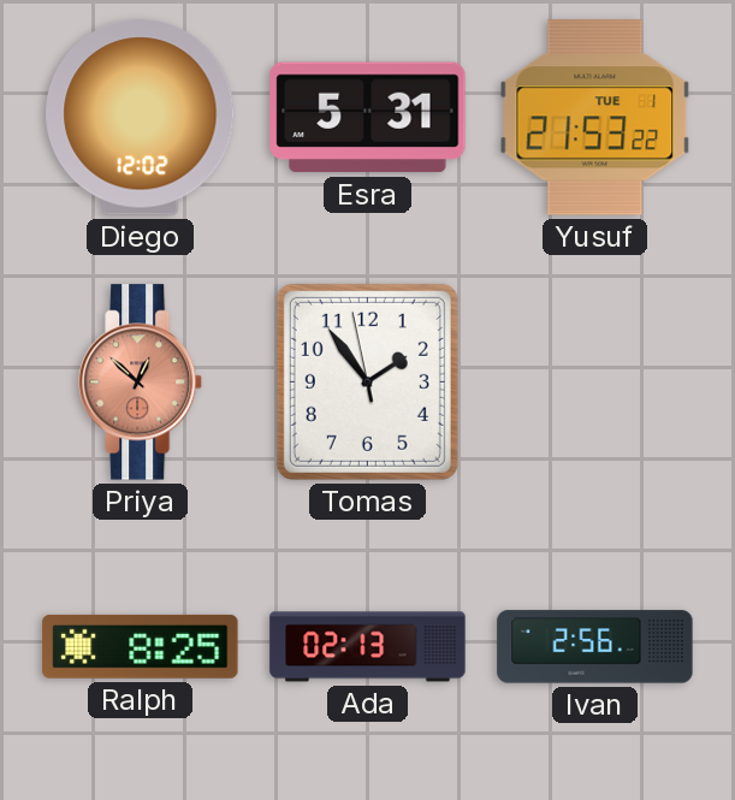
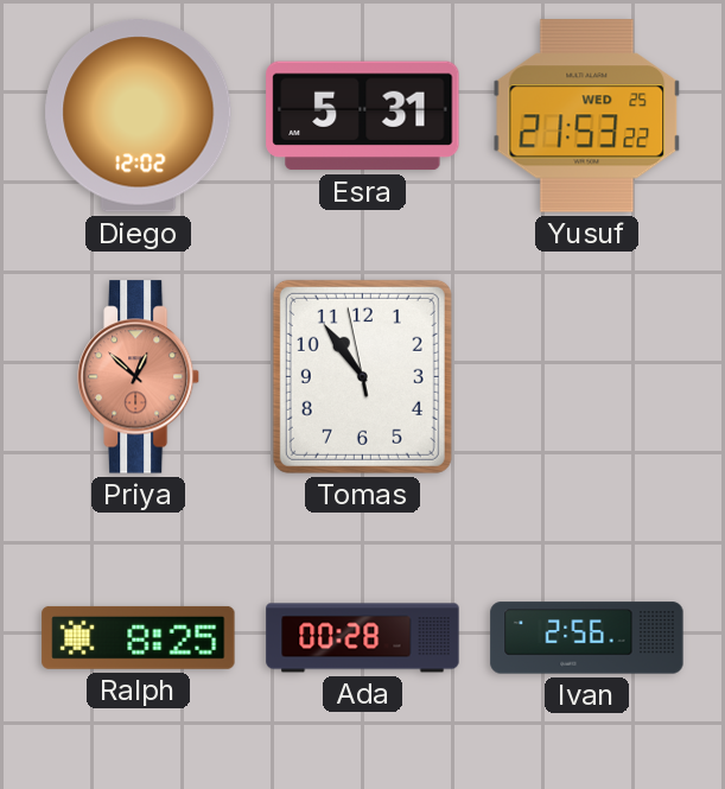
Yusuf date: TUE 1 -> WED 25
Tomas: 1:53 -> 10:53
Ada: 02:13 -> 00:28
